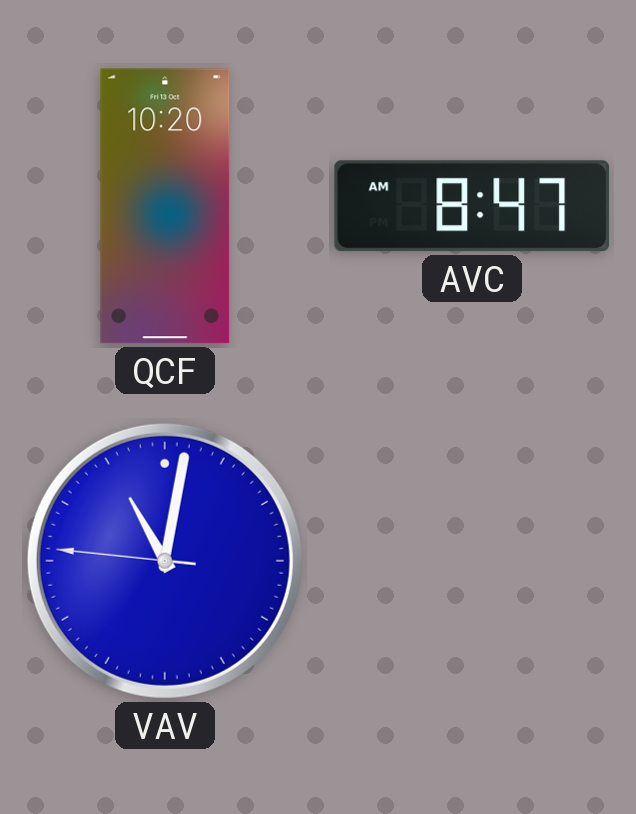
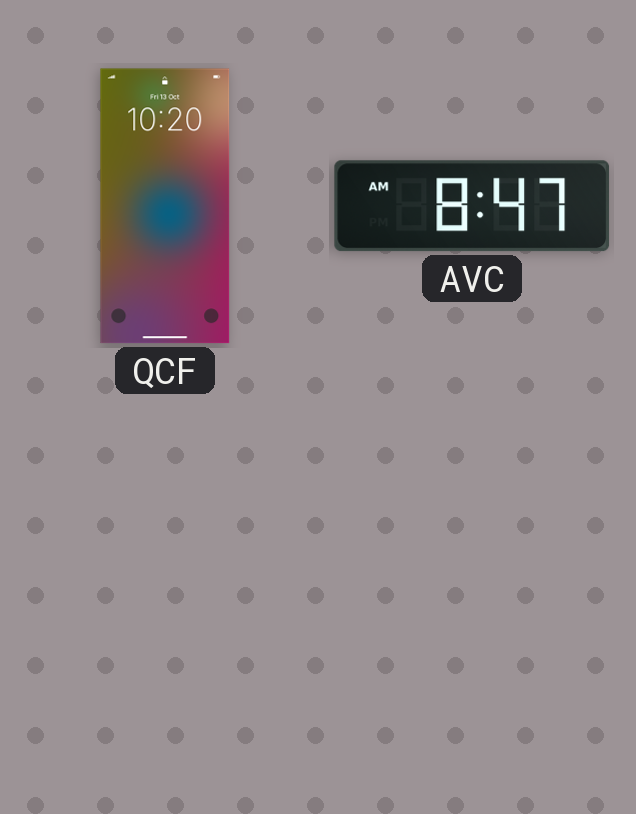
VAV: 11:01 -> none
